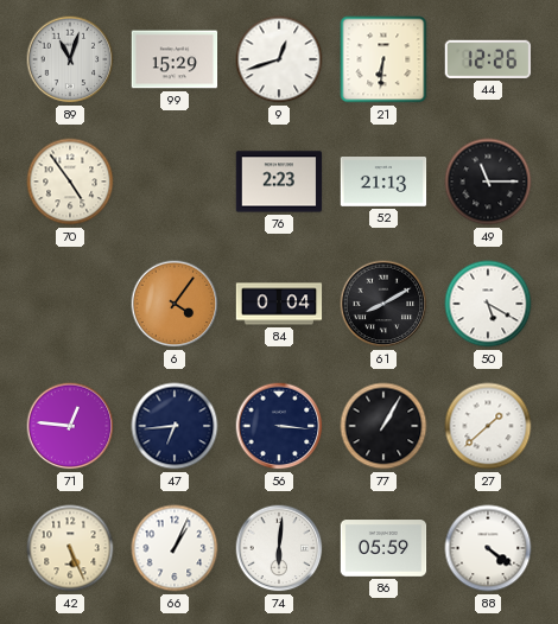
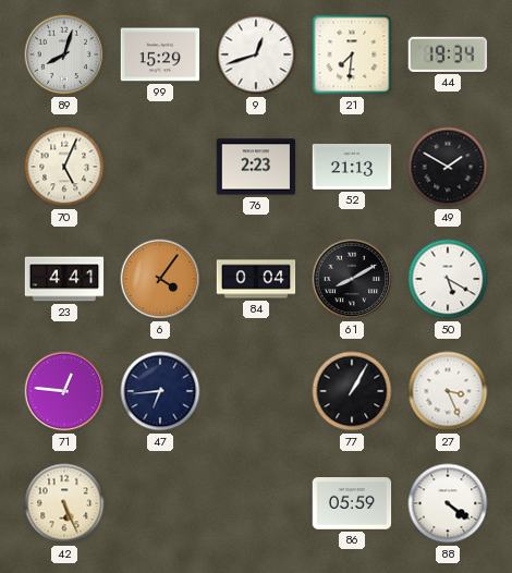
89: 11:03 -> 8:03
21: 6:31 -> 7:31
44: 12:26 -> 19:34
70: 4:54 -> 5:04
49: 11:15 -> 1:50
23: none -> 4:41
56: 3:16 -> none
27: 1:38 -> 3:26
66: 1:04 -> none
74: 6:01 -> none
